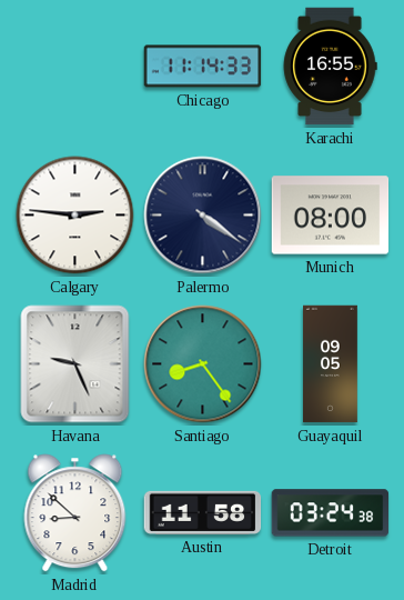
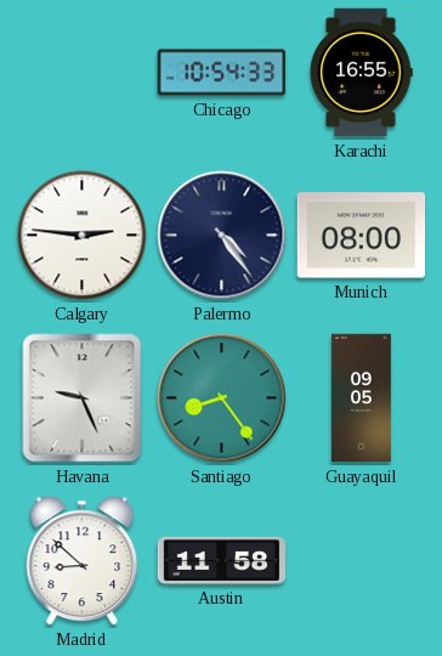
Chicago: 11:14 -> 10:54
Palermo: 4:21 -> 4:24
Detroit: 03:24 -> none
